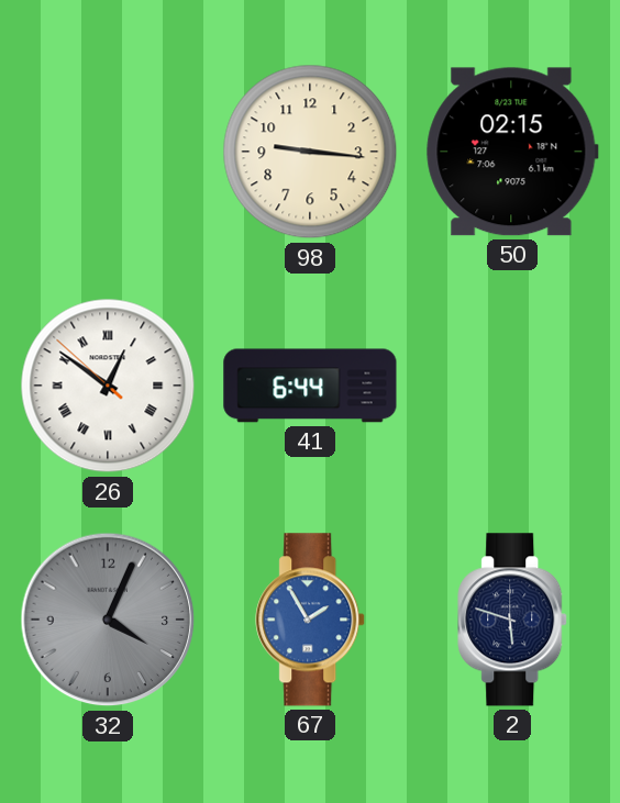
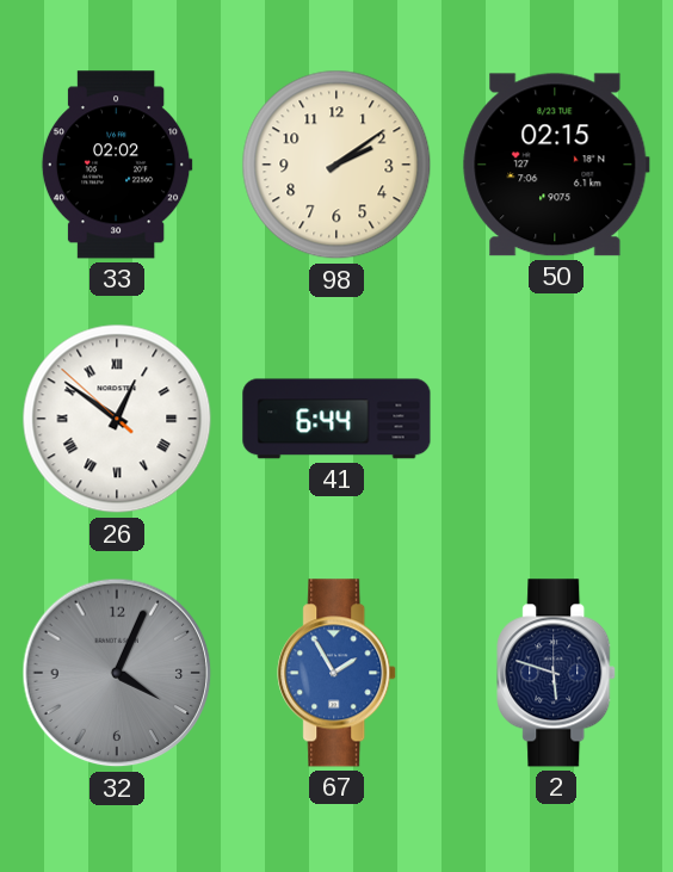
33: none -> 02:02
98: 9:16 -> 2:09
